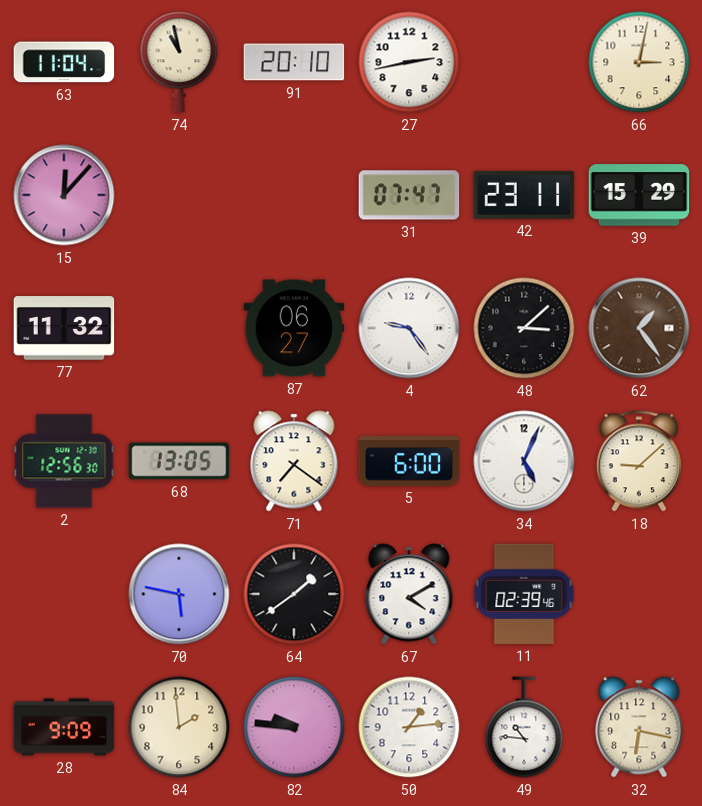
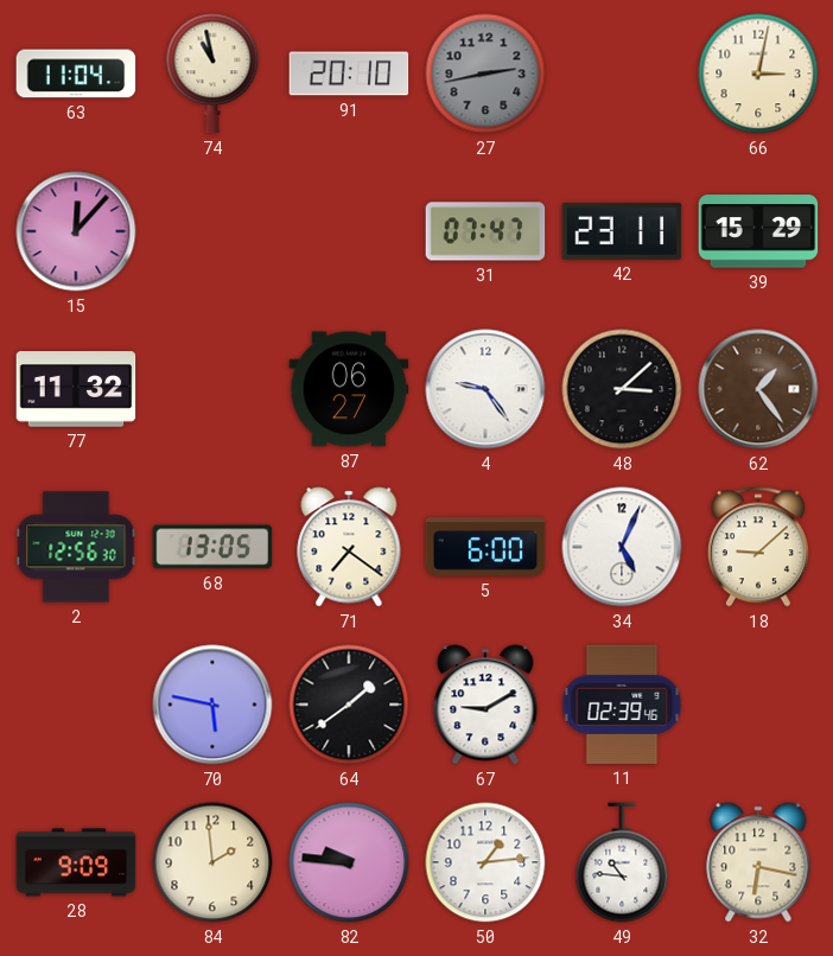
27 dial: white -> grey
67: 4:10 -> 9:10
